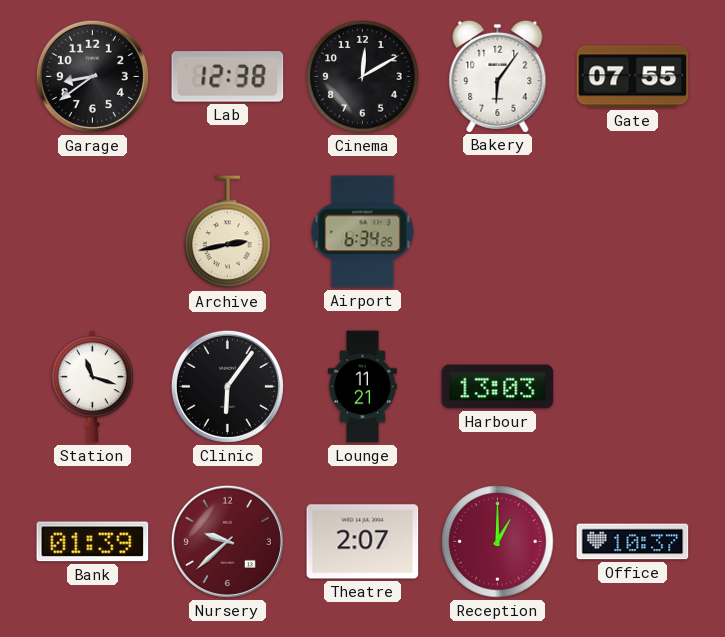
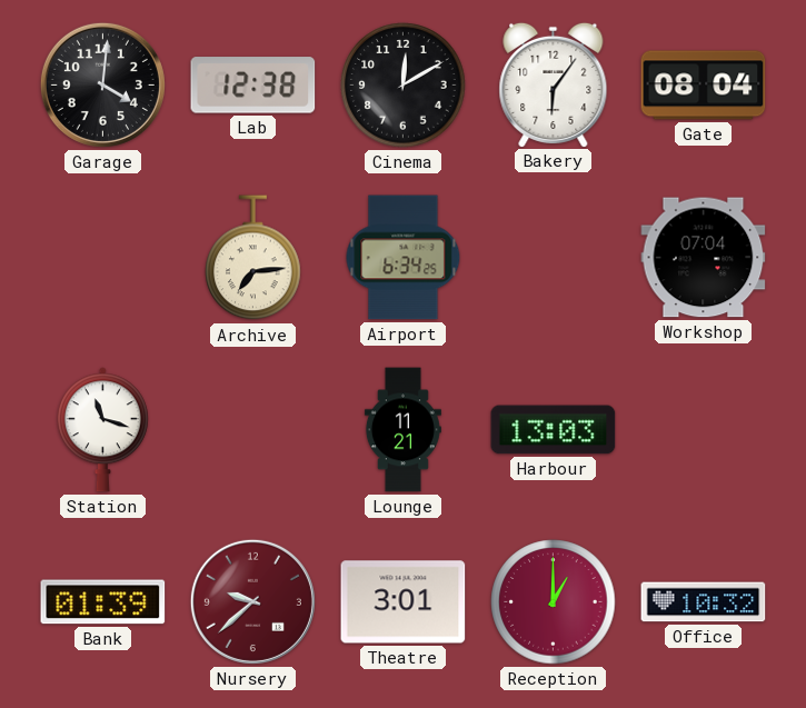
Garage: 8:39 -> 4:01
Gate: 07:55 -> 08:04
Archive: 2:43 -> 7:14
Workshop: none -> 07:04
Clinic: 6:06 -> none
Theatre: 2:07 -> 3:01
Office: 10:37 -> 10:32
